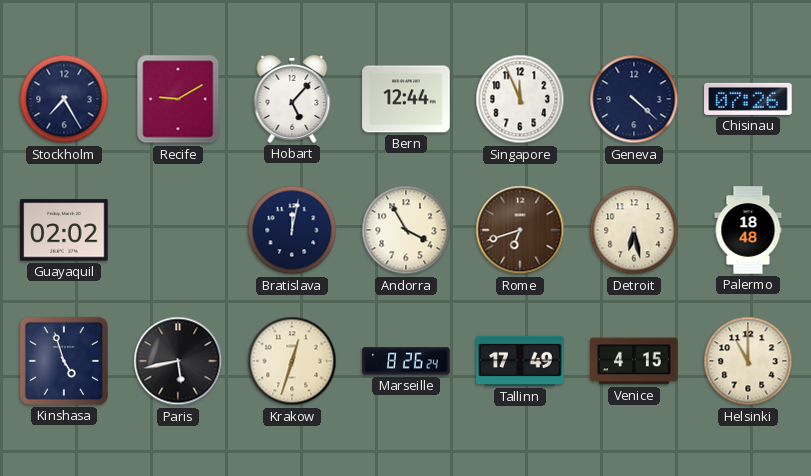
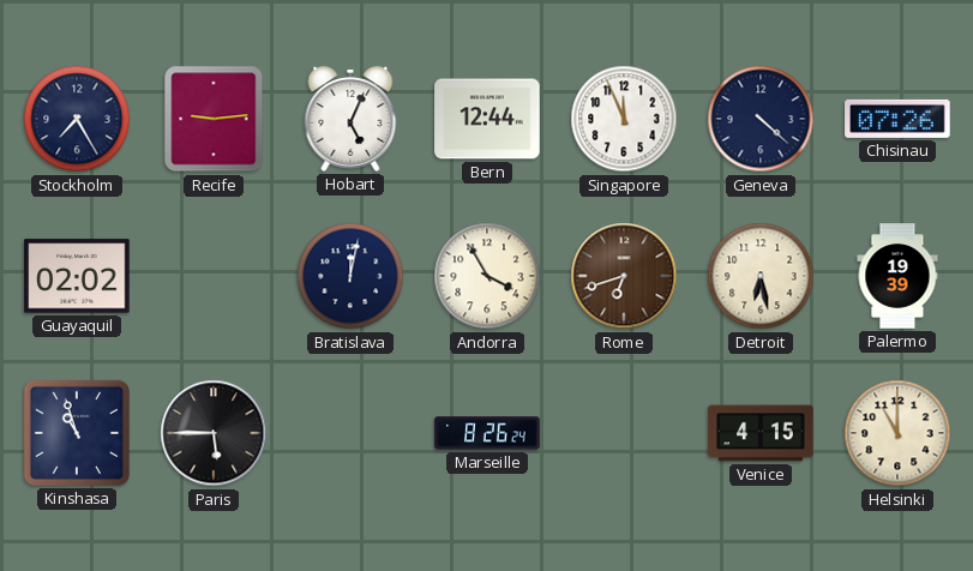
Recife: 9:10 -> 9:14
Hobart: 5:07 -> 5:04
Palermo: 18:48 -> 19:39
Kinshasa: 4:57 -> 10:57
Paris: 5:43 -> 5:45
Krakow: 12:33 -> none
Tallinn: 17:49 -> none
